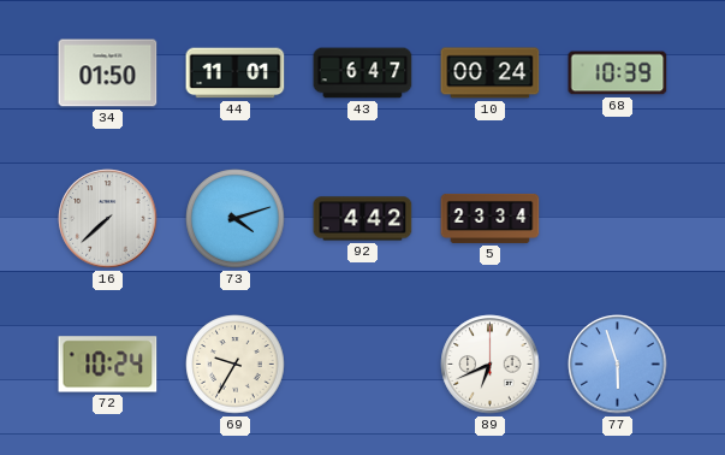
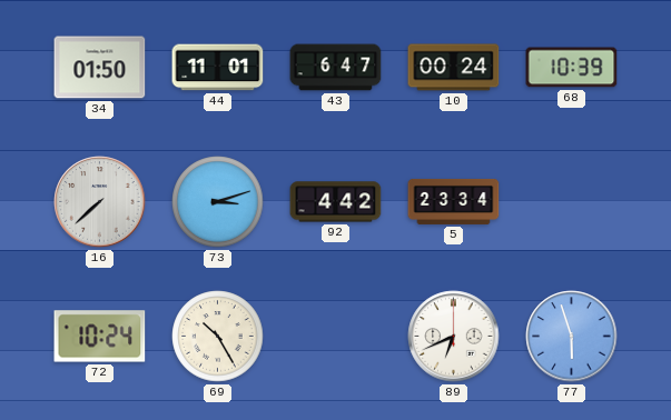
73: 4:12 -> 3:12
69: 9:35 -> 10:25
